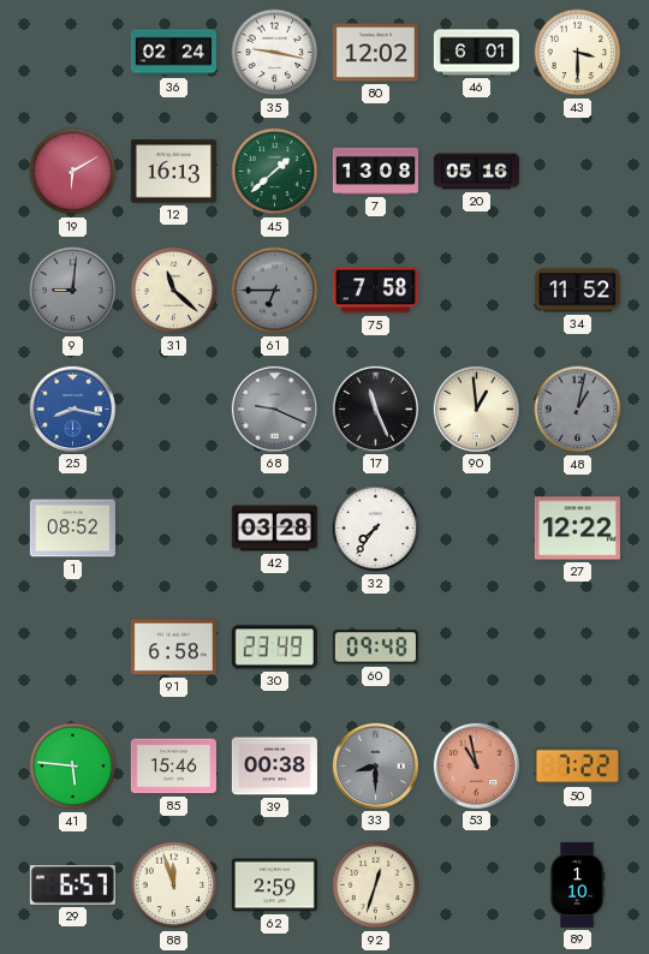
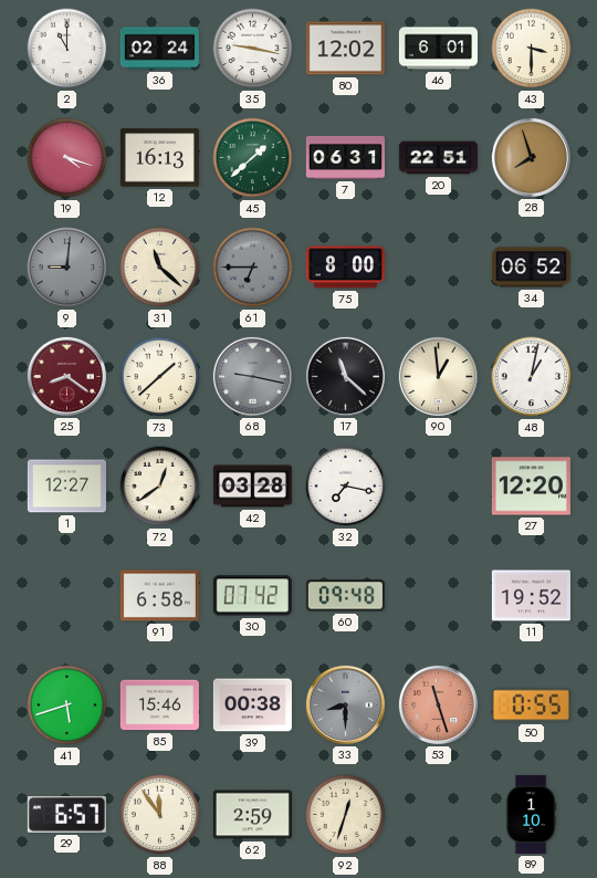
2: none -> 11:00
19: 6:10 -> 4:18
7: 13:08 -> 06:31
20: 05:16 -> 22:51
28: none -> 7:57
75: 7:58 -> 8:00
34: 11:52 -> 06:52
25: 8:17 -> 8:21
25 dial: blue -> burgundy
73: none -> 1:38
68: 9:19 -> 9:17
17: 11:26 -> 11:22
48 dial: grey -> white
1: 08:52 -> 12:27
72: none -> 12:39
32: 7:36 -> 7:17
27: 12:22 -> 12:20
30: 23:49 -> 07:42
11: none -> 19:52
41: 5:46 -> 5:42
53: 10:58 -> 11:27
50: 7:22 -> 0:55
88: 11:57 -> 11:54
